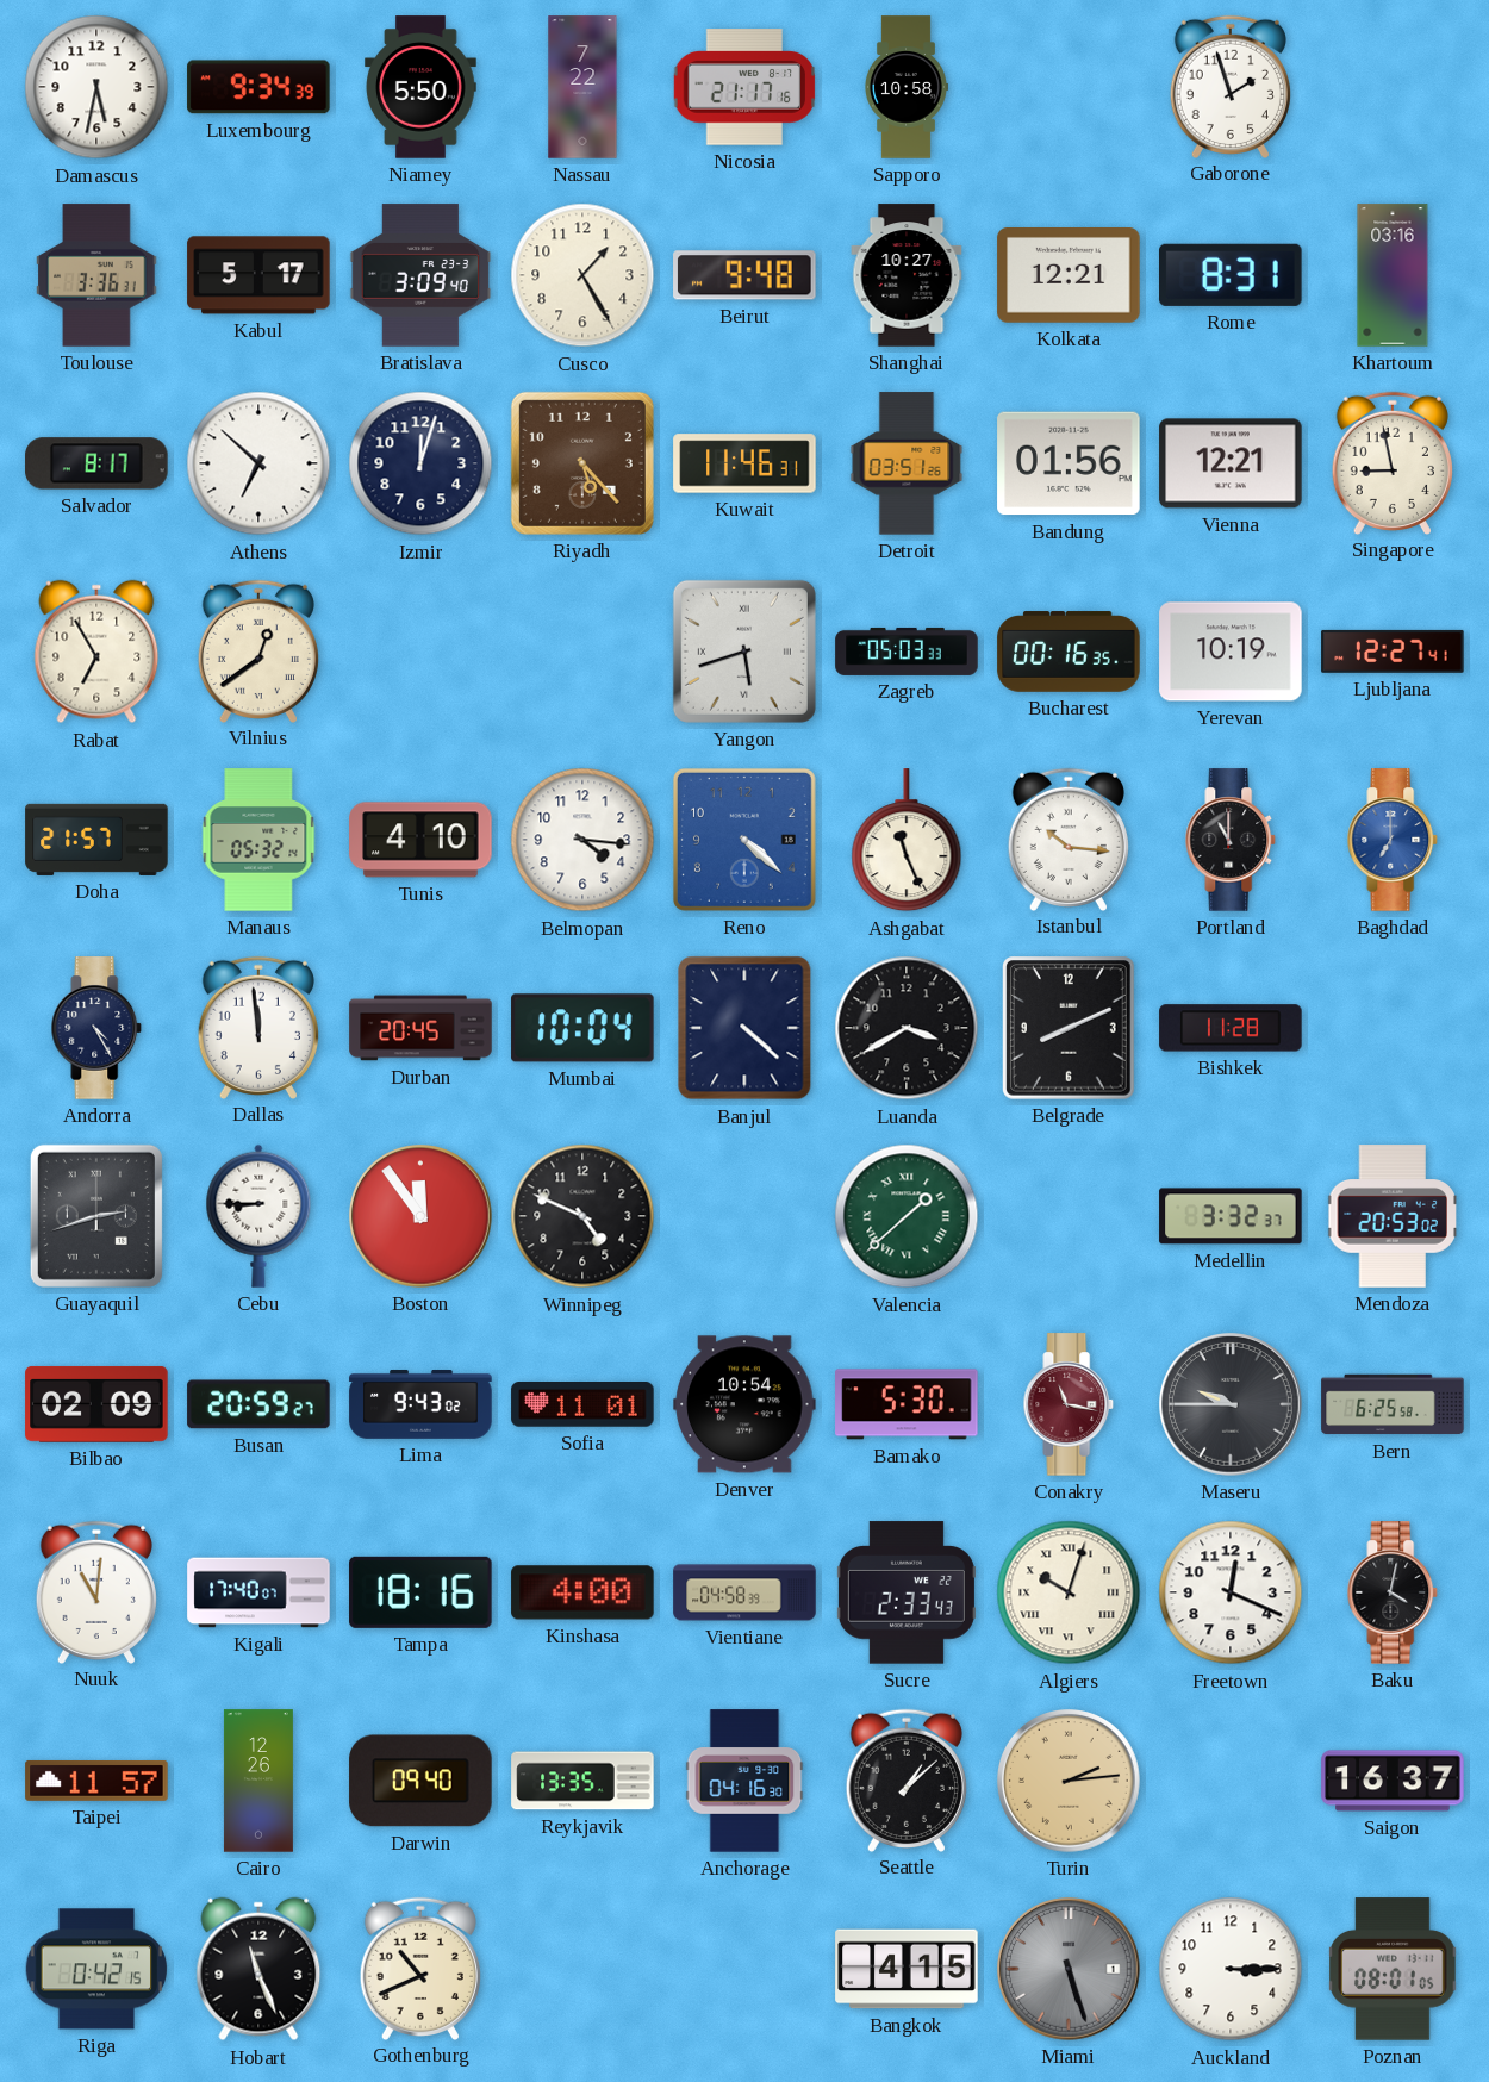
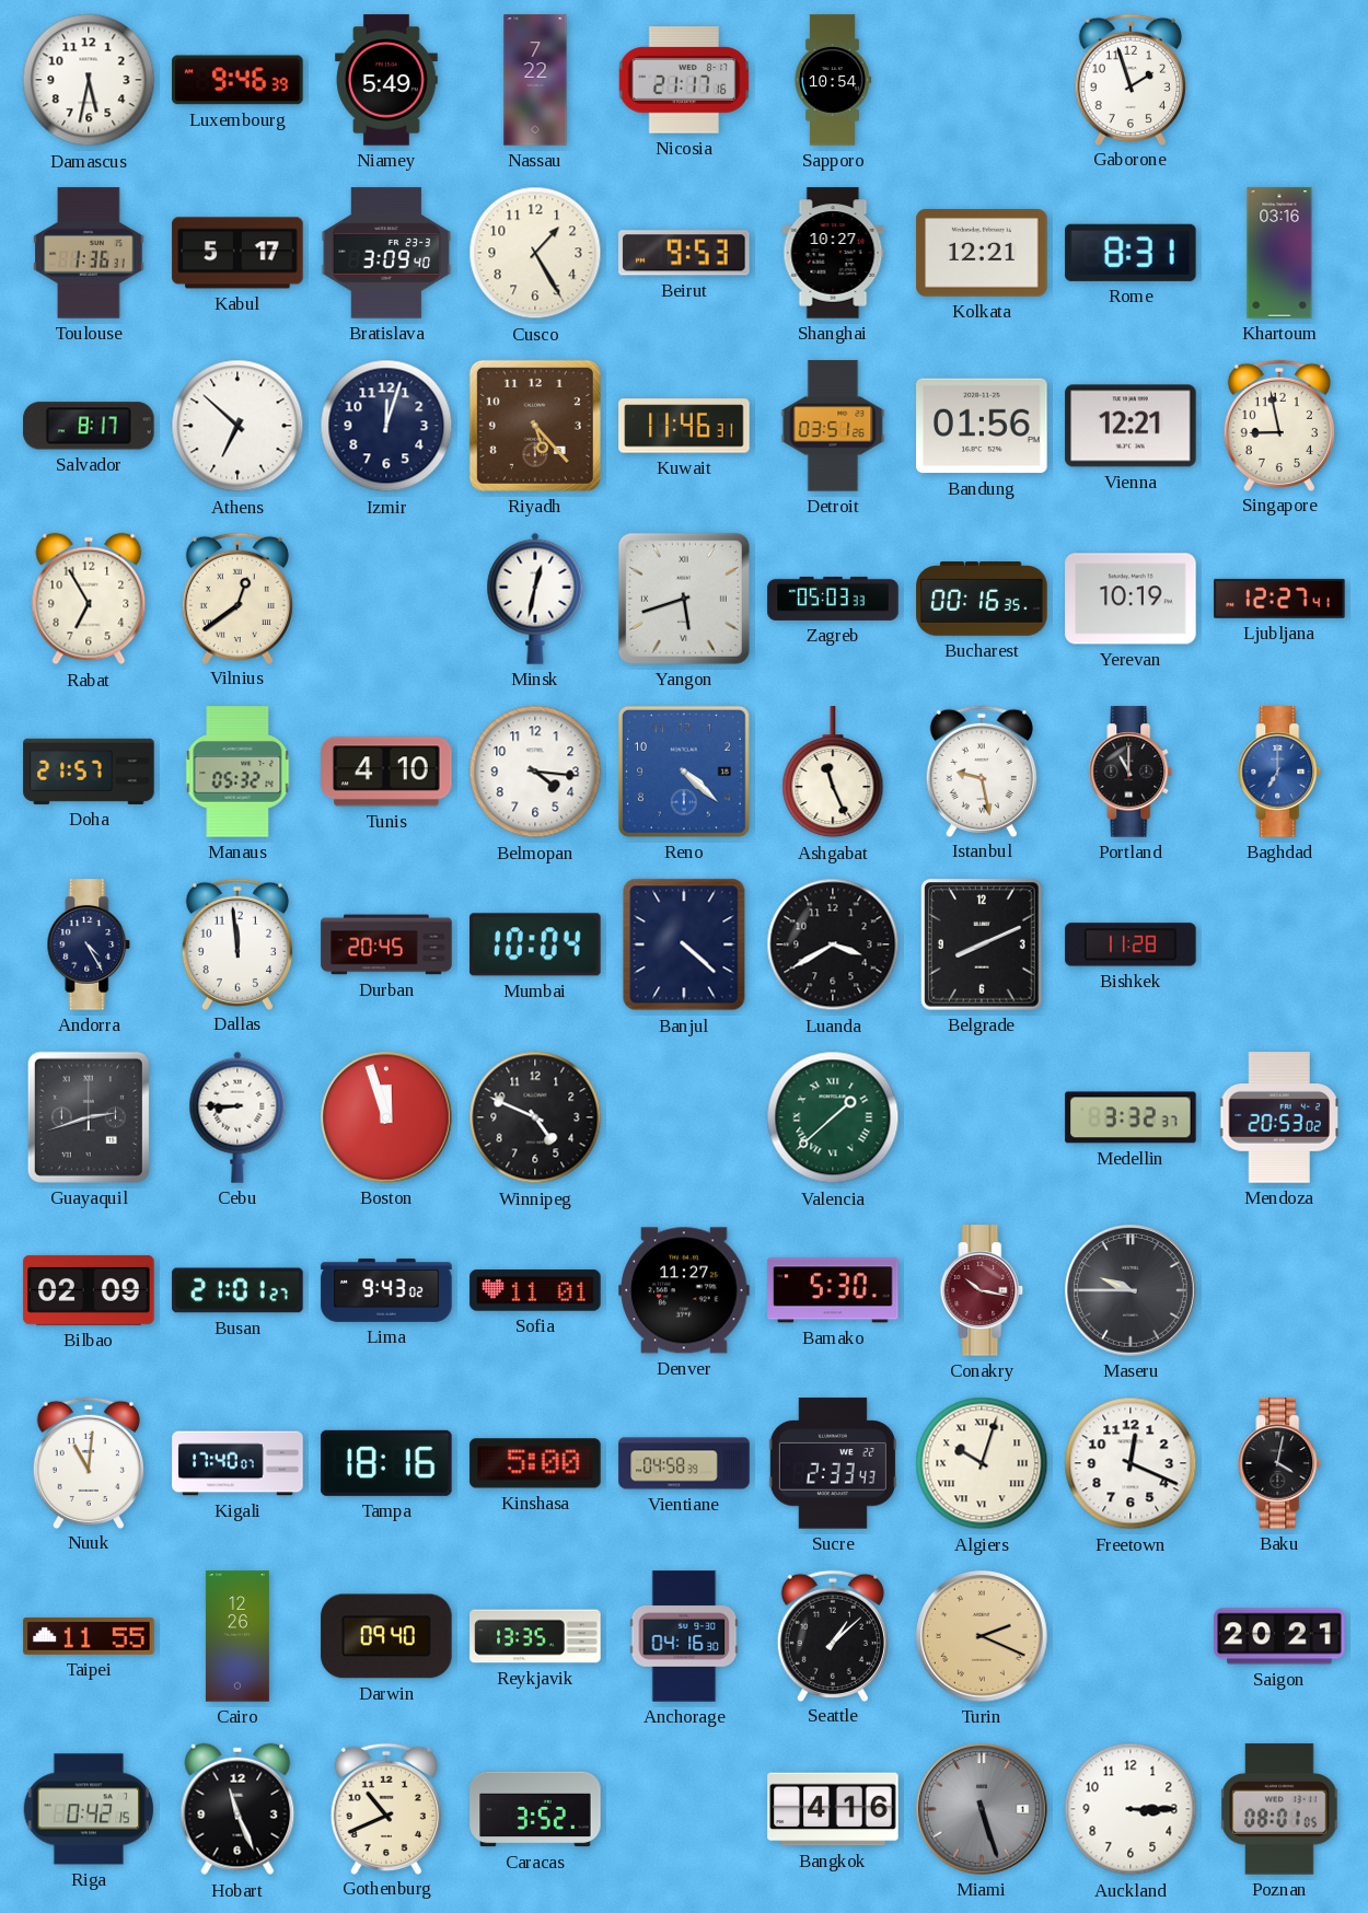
Luxembourg: 9:34 -> 9:46
Niamey: 5:50 -> 5:49
Sapporo: 10:58 -> 10:54
Toulouse: 3:36 -> 1:36
Beirut: 9:48 -> 9:53
Minsk: none -> 12:32
Istanbul: 10:16 -> 9:28
Boston: 11:54 -> 11:57
Busan: 20:59 -> 21:01
Denver: 10:54 -> 11:27
Conakry: 11:17 -> 10:17
Bern: 6:25 -> none
Kinshasa: 4:00 -> 5:00
Taipei: 11:57 -> 11:55
Turin: 2:14 -> 2:19
Saigon: 16:37 -> 20:21
Caracas: none -> 3:52
Bangkok: 4:15 -> 4:16
